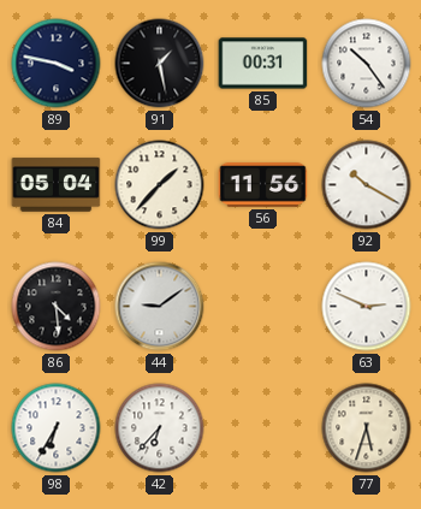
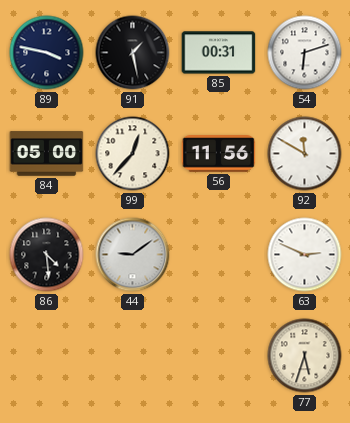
54: 10:24 -> 6:12
84: 05:04 -> 05:00
99: 1:37 -> 12:37
92: 10:20 -> 11:50
98: 6:35 -> none
42: 6:37 -> none
